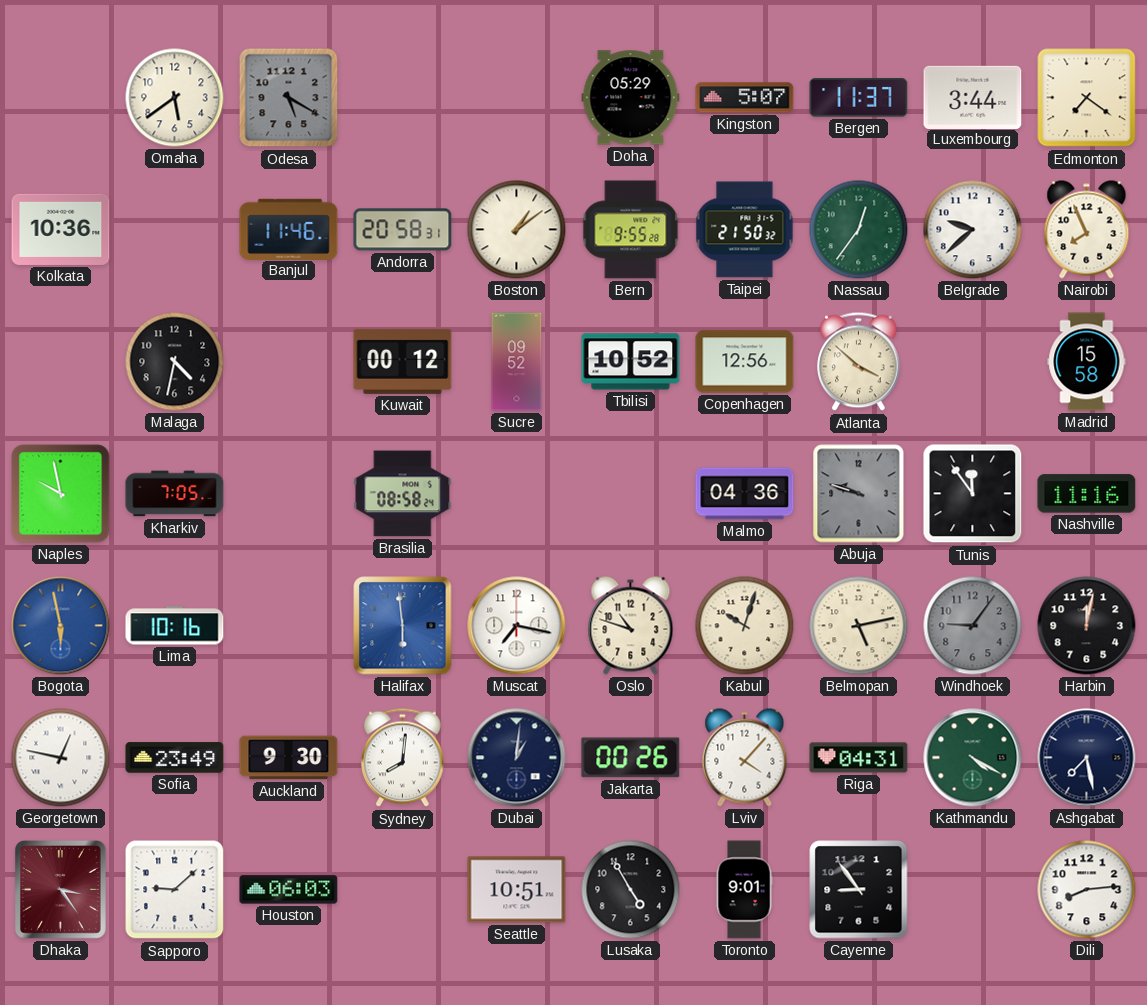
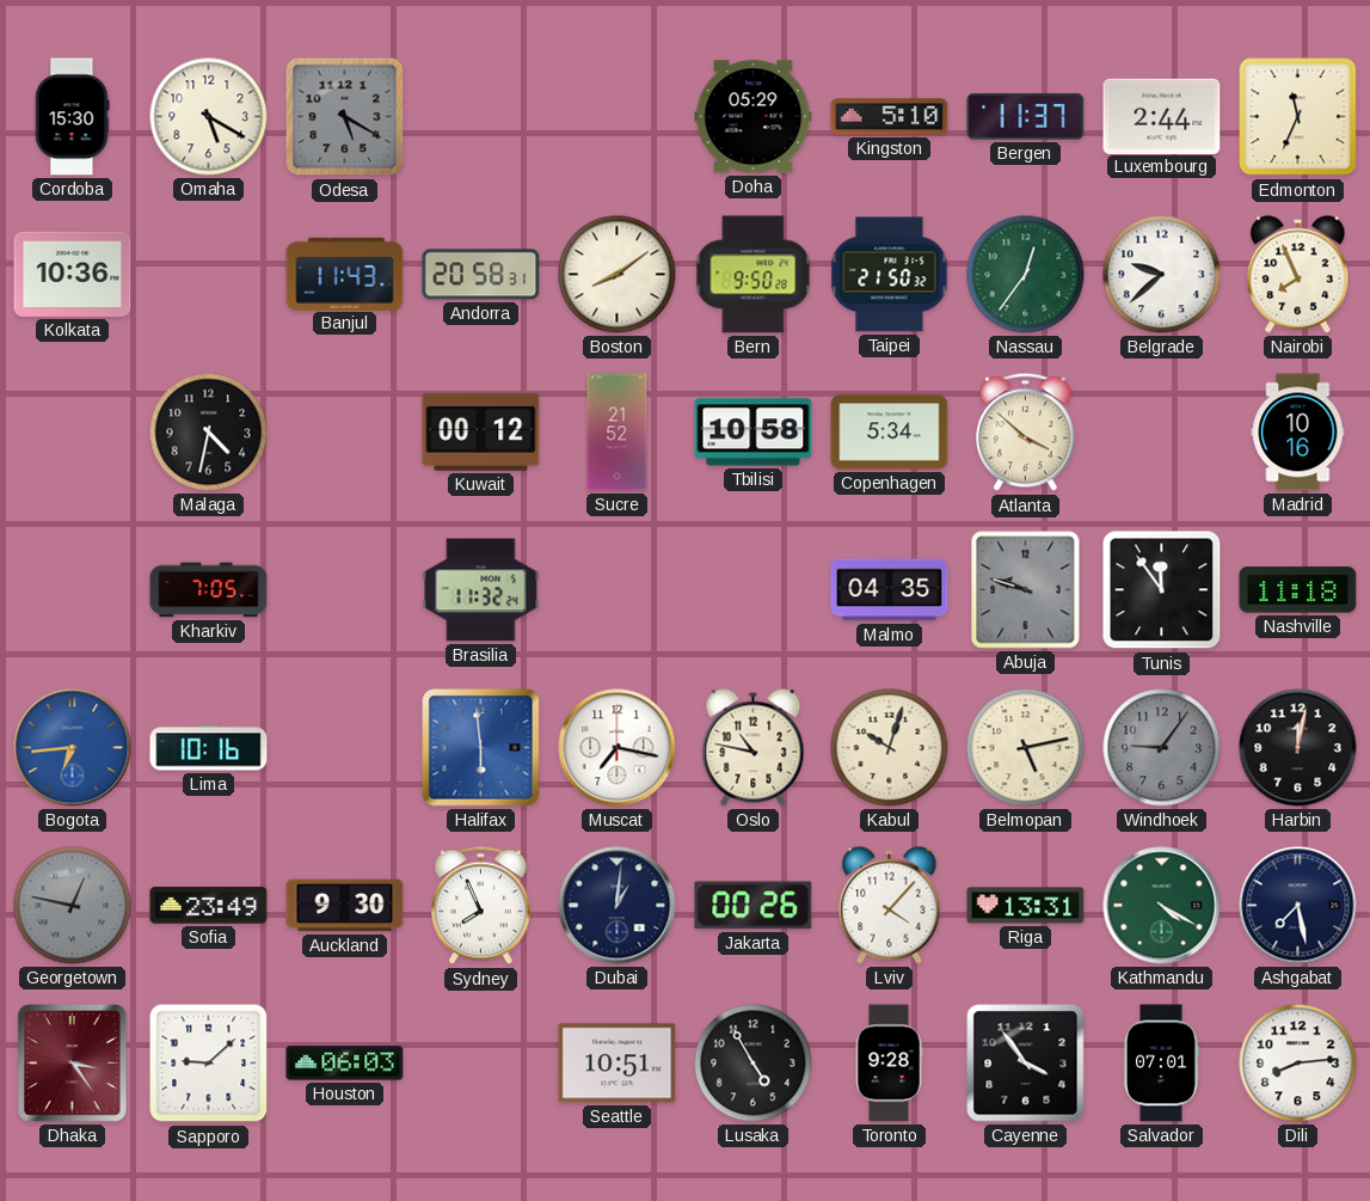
Cordoba: none -> 15:30
Omaha: 5:39 -> 5:20
Kingston: 5:07 -> 5:10
Luxembourg: 3:44 -> 2:44
Edmonton: 7:21 -> 11:34
Banjul: 11:46 -> 11:43
Boston: 1:09 -> 8:09
Bern: 9:55 -> 9:50
Sucre: 09:52 -> 21:52
Tbilisi: 10:52 -> 10:58
Copenhagen: 12:56 -> 5:34
Madrid: 15:58 -> 10:16
Naples: 9:58 -> none
Brasilia: 08:58 -> 11:32
Malmo: 04:36 -> 04:35
Nashville: 11:16 -> 11:18
Bogota: 5:58 -> 6:44
Oslo: 10:48 -> 10:47
Georgetown dial: white -> grey
Sydney: 8:01 -> 7:56
Riga: 04:31 -> 13:31
Toronto: 9:01 -> 9:28
Cayenne: 8:54 -> 3:54
Salvador: none -> 07:01
